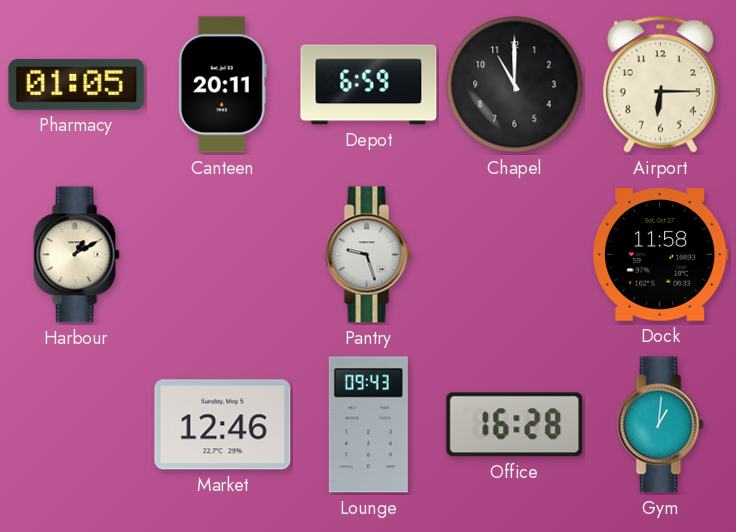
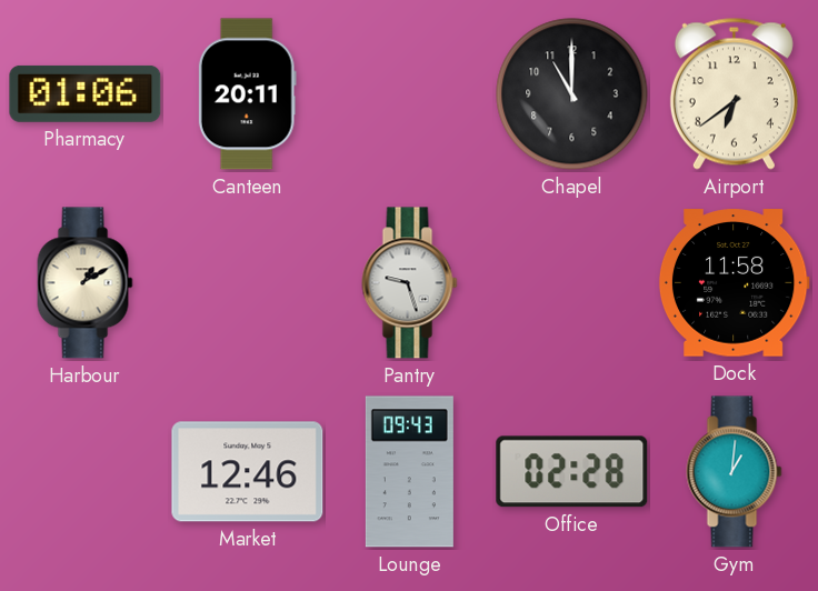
Pharmacy: 01:05 -> 01:06
Depot: 6:59 -> none
Airport: 6:15 -> 6:39
Office: 16:28 -> 02:28
